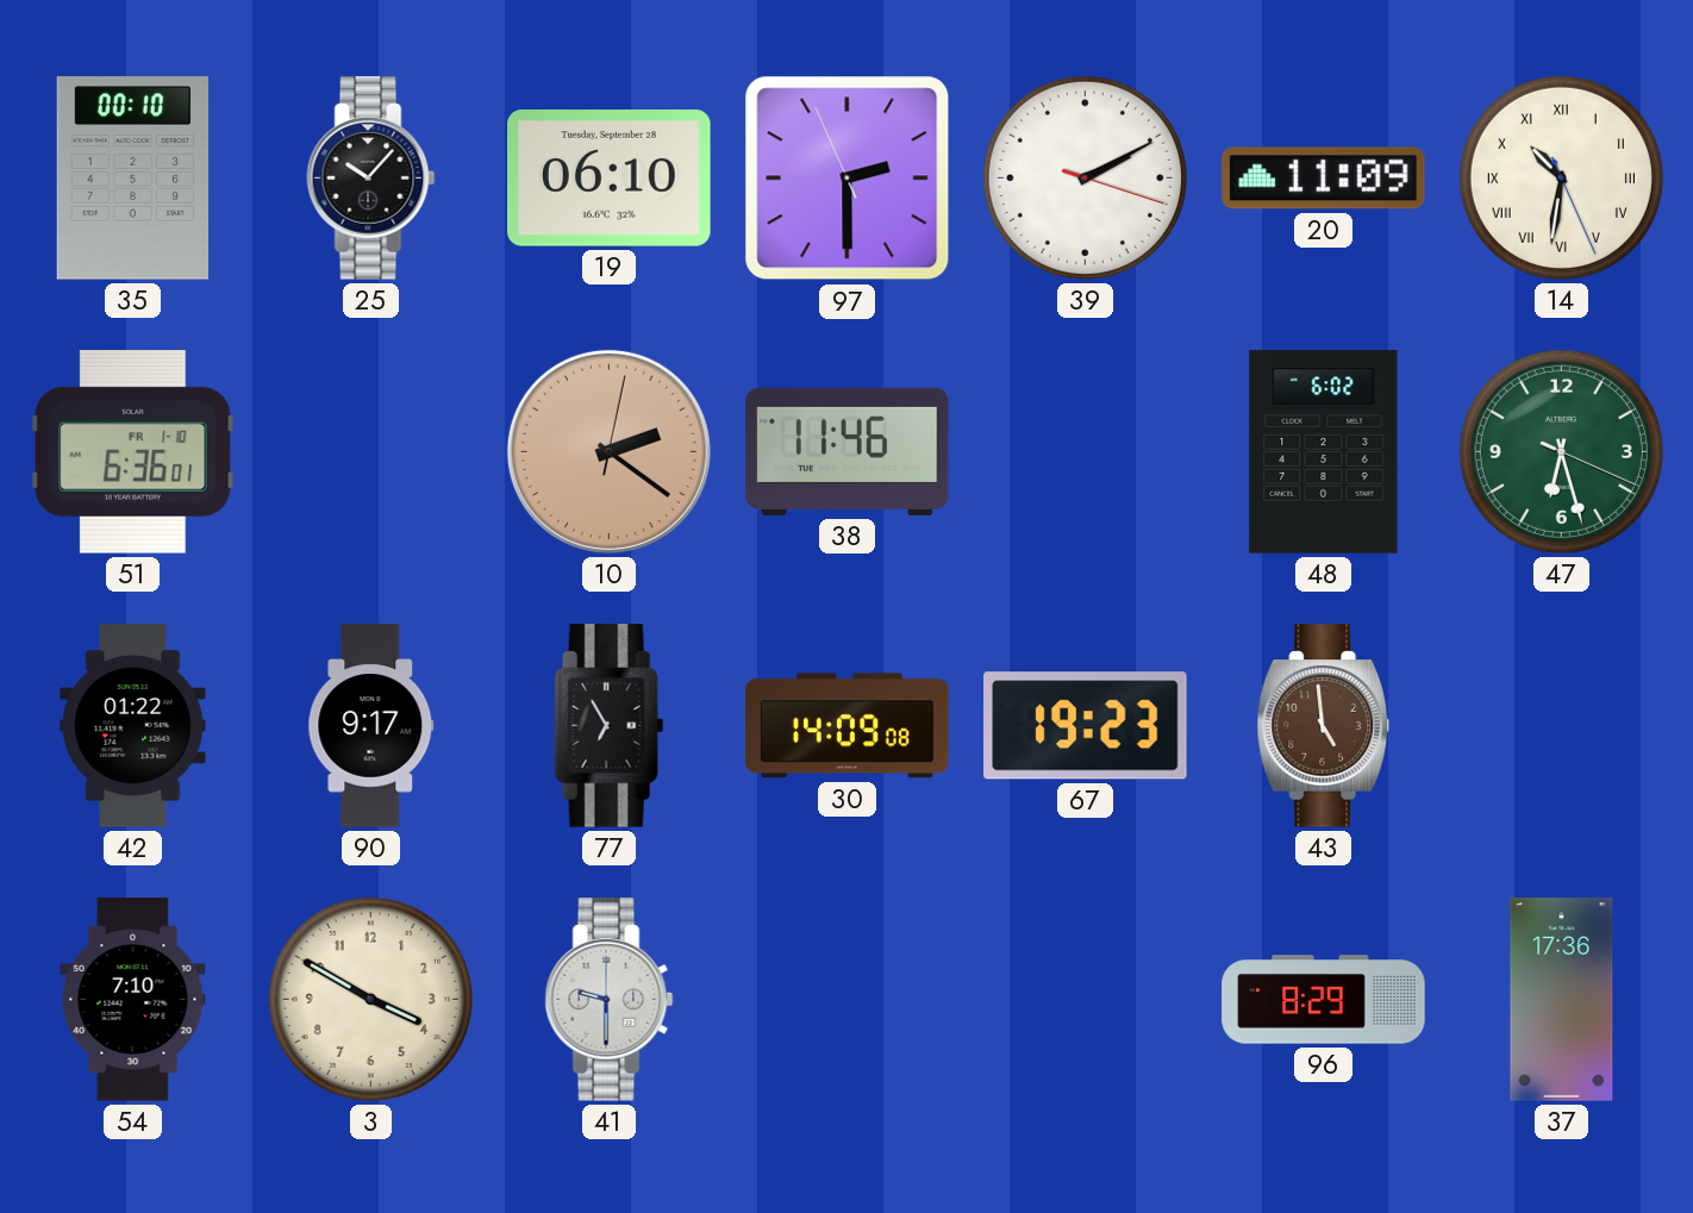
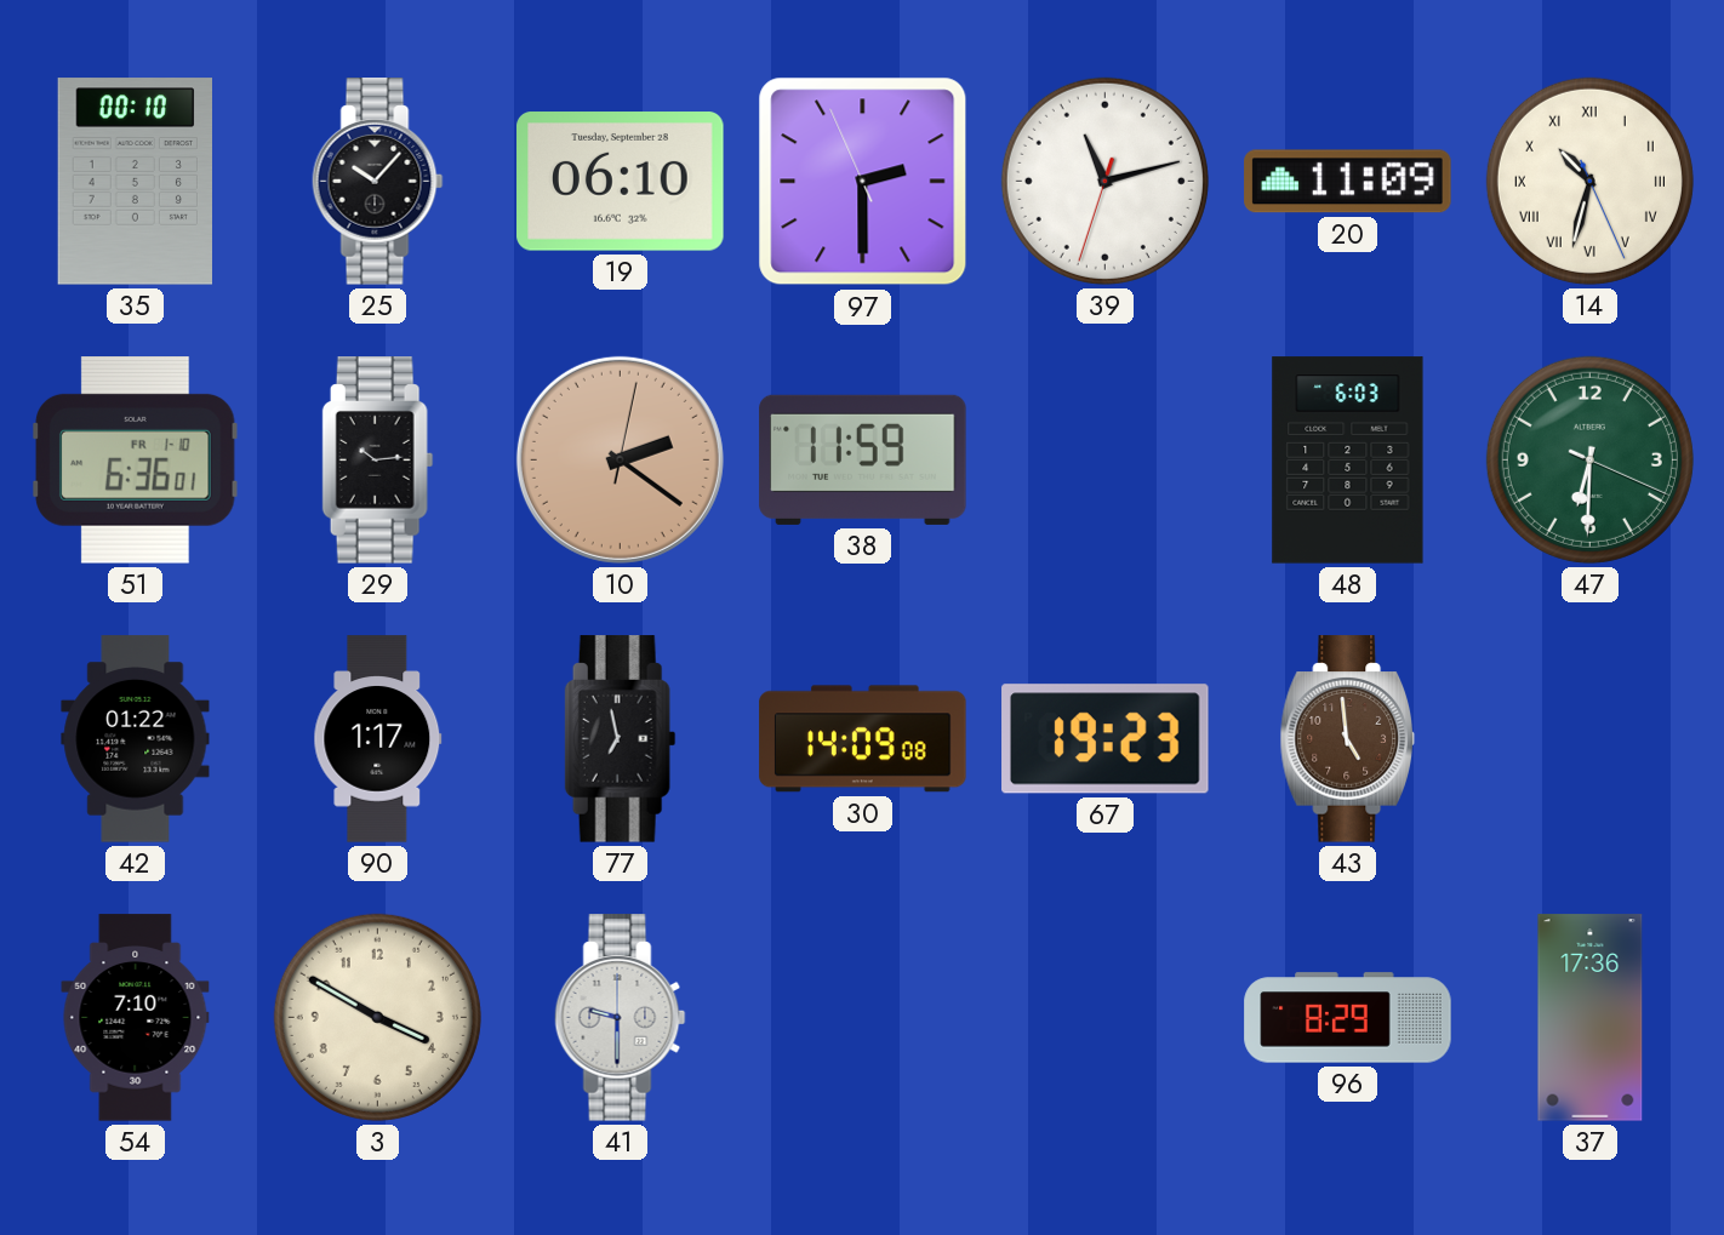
39: 2:10 -> 11:12
14: 10:31 -> 10:32
29: none -> 10:14
38: 11:46 -> 11:59
48: 6:02 -> 6:03
47: 6:27 -> 6:30
90: 9:17 -> 1:17
77: 6:55 -> 6:58
